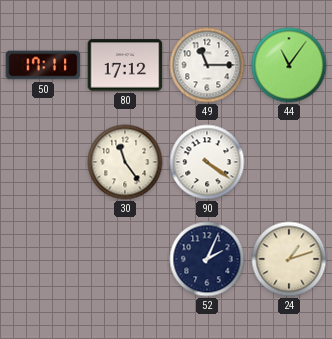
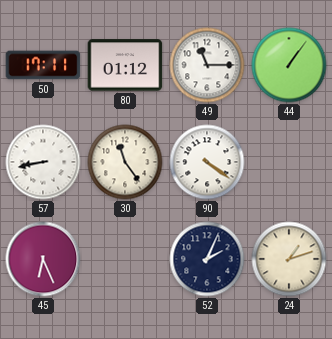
80: 17:12 -> 01:12
44: 11:06 -> 1:06
57: none -> 8:43
45: none -> 6:26
